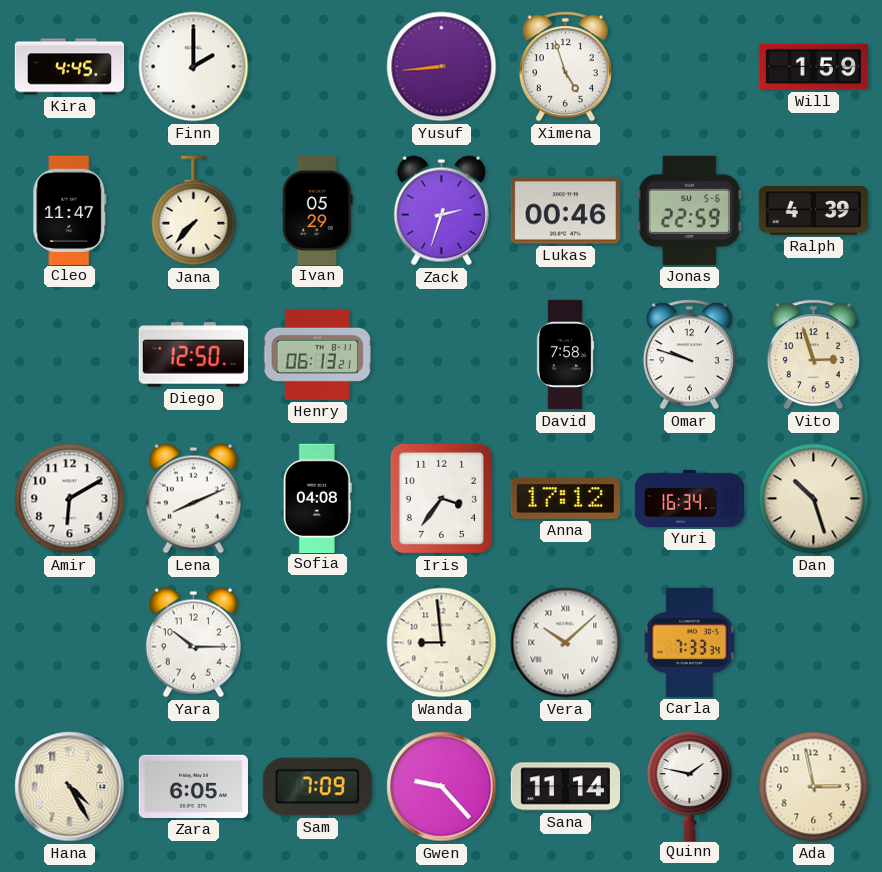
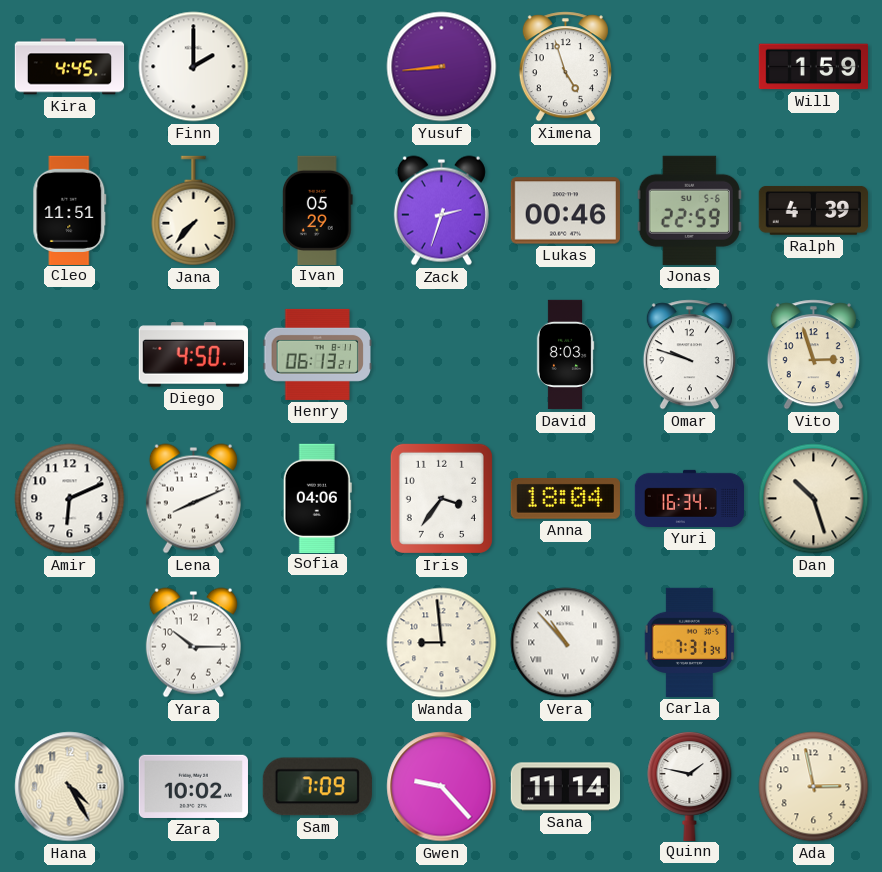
Cleo: 11:47 -> 11:51
Diego: 12:50 -> 4:50
David: 7:58 -> 8:03
Amir: 6:10 -> 6:11
Sofia: 04:08 -> 04:06
Anna: 17:12 -> 18:04
Vera: 10:08 -> 10:53
Carla: 7:33 -> 7:31
Zara: 6:05 -> 10:02
